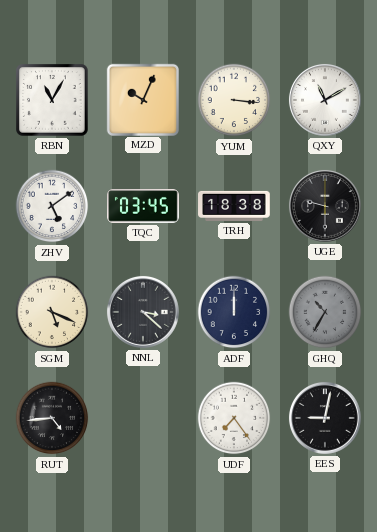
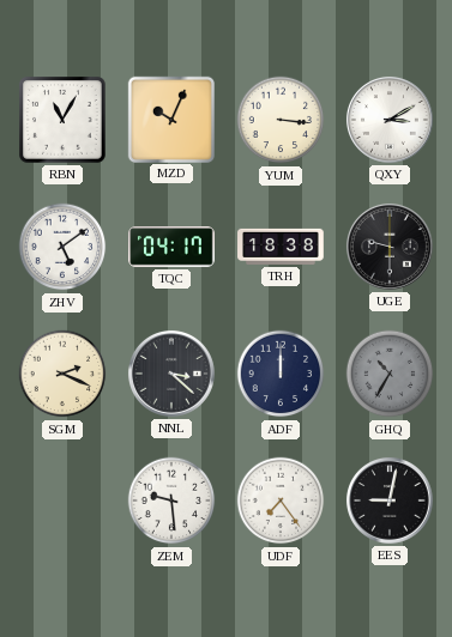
QXY: 11:10 -> 3:10
TQC: 03:45 -> 04:17
SGM: 5:19 -> 2:19
RUT: 4:44 -> none
ZEM: none -> 9:29
